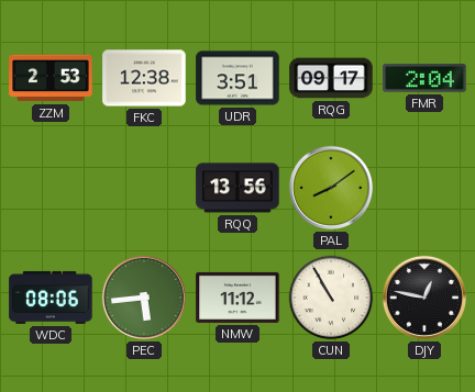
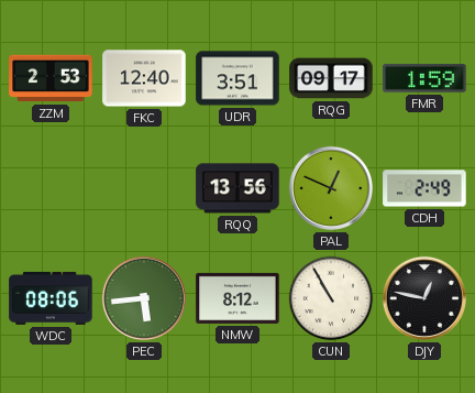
FKC: 12:38 -> 12:40
FMR: 2:04 -> 1:59
PAL: 8:09 -> 12:49
CDH: none -> 2:49
NMW: 11:12 -> 8:12
